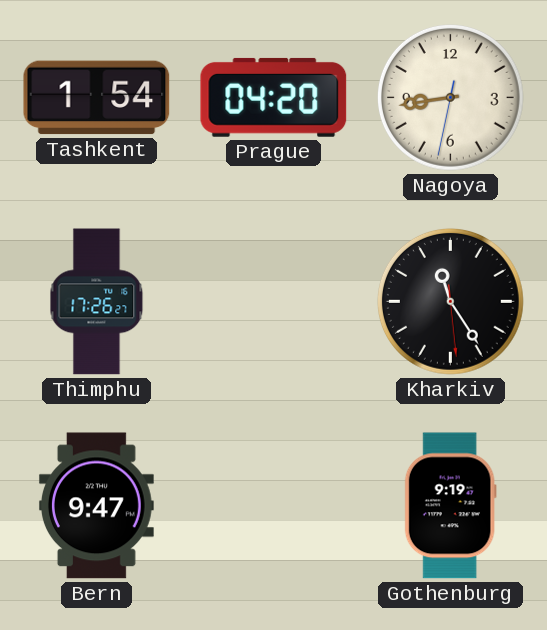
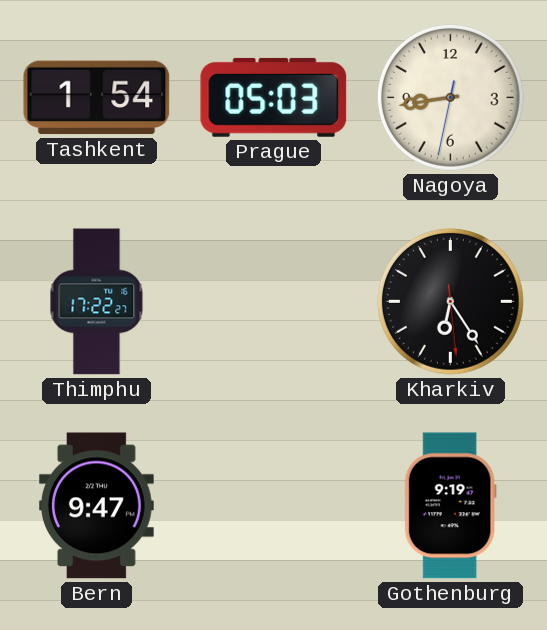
Prague: 04:20 -> 05:03
Thimphu: 17:26 -> 17:22
Kharkiv: 11:24 -> 6:24
